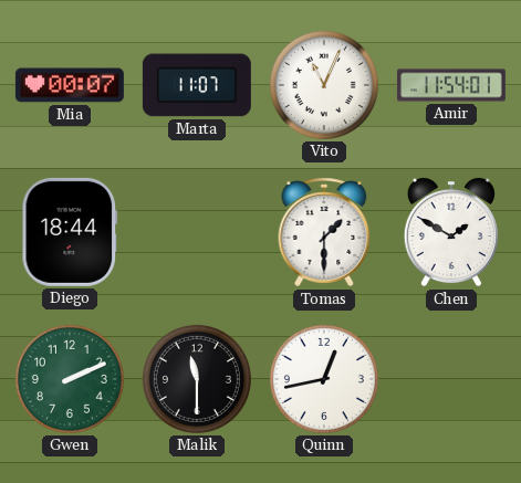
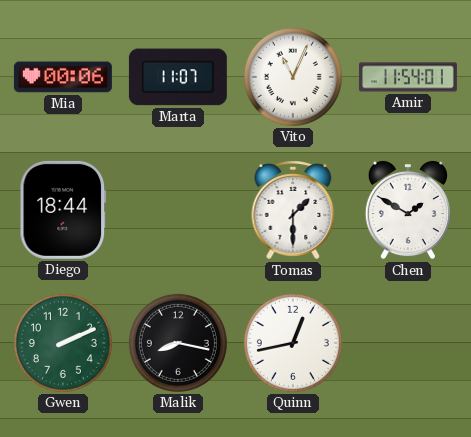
Mia: 00:07 -> 00:06
Malik: 11:30 -> 8:17
